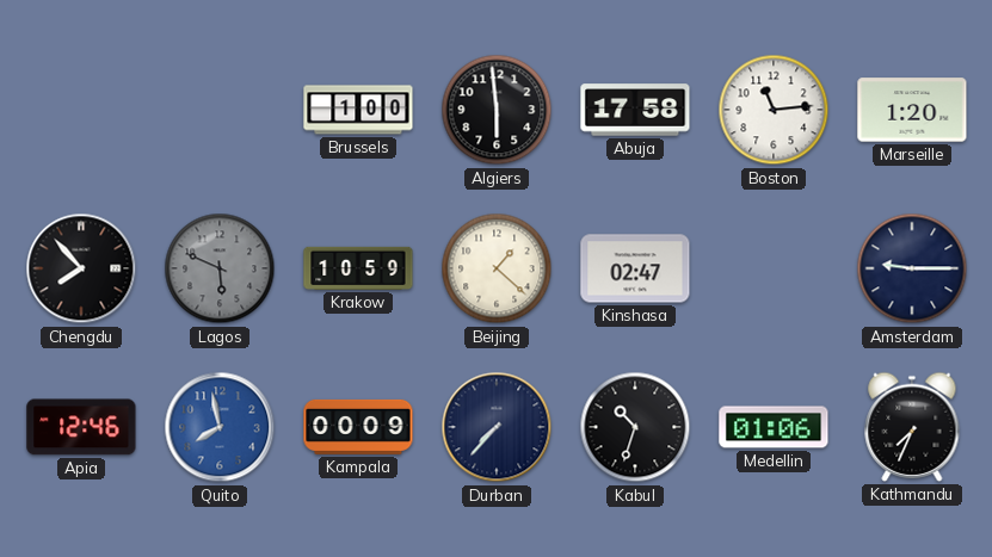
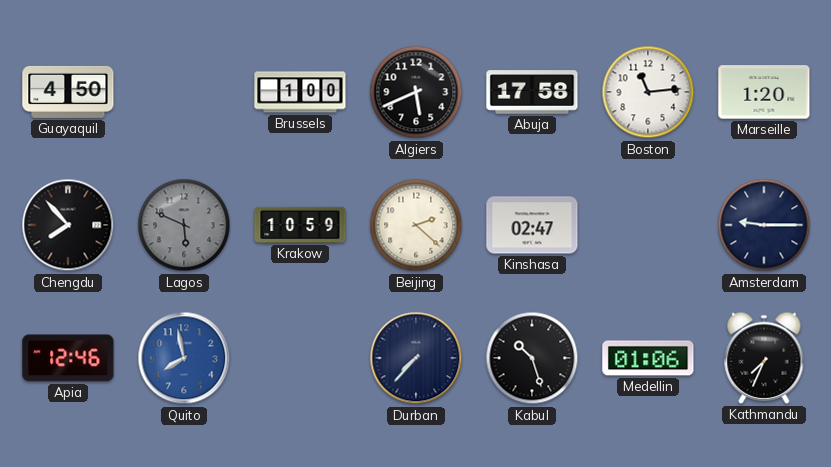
Guayaquil: none -> 4:50
Algiers: 5:59 -> 5:41
Beijing: 1:22 -> 2:22
Kampala: 00:09 -> none
Kabul: 10:33 -> 10:27
